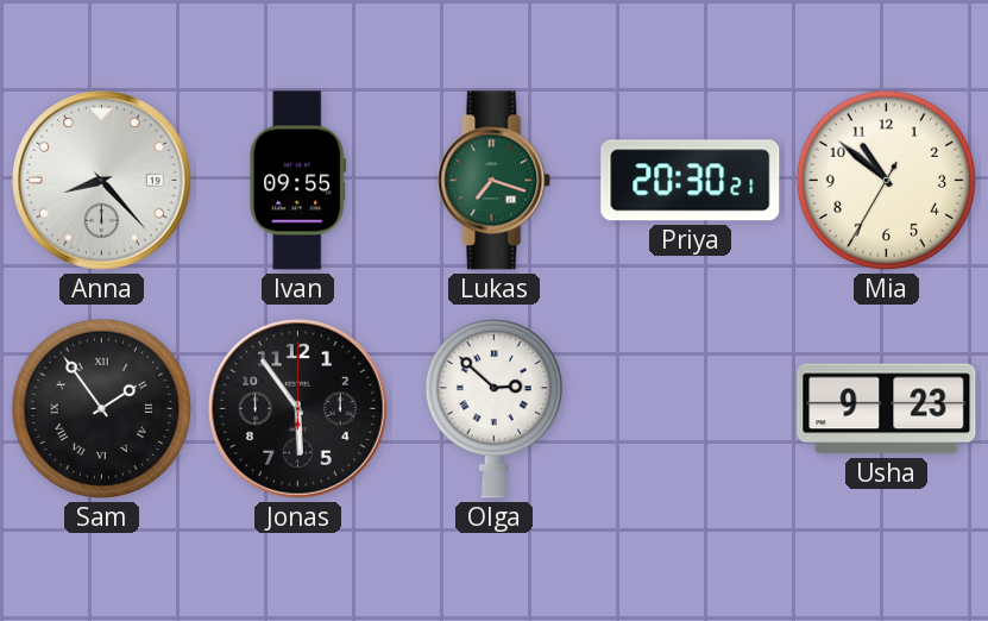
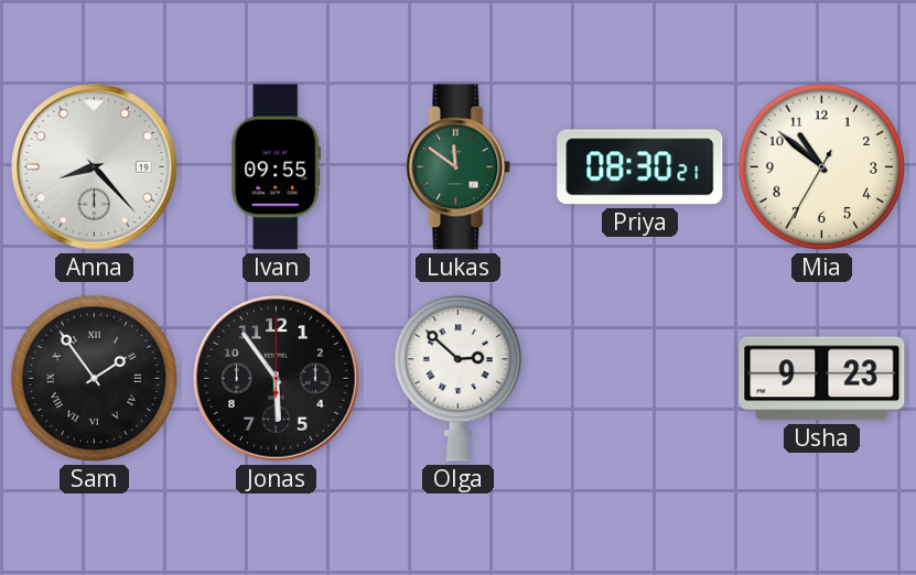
Lukas: 7:18 -> 11:51
Priya: 20:30 -> 08:30
